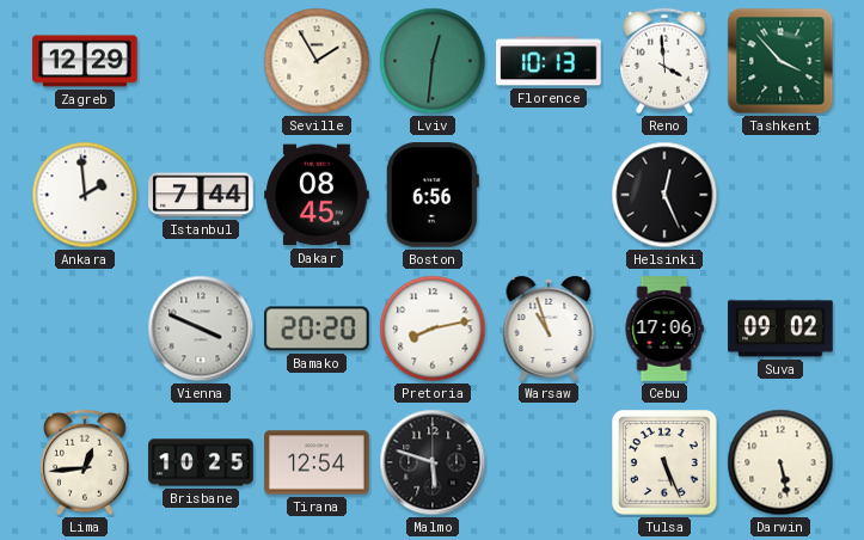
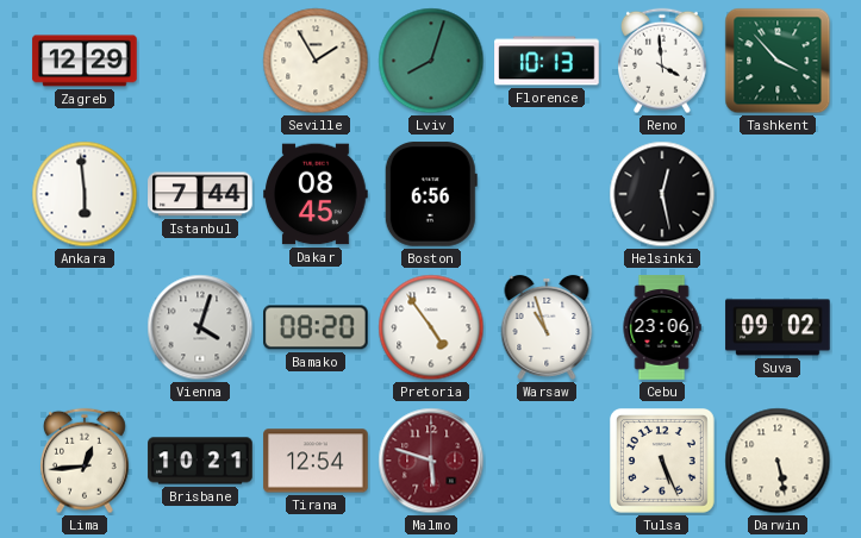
Lviv: 12:31 -> 8:03
Ankara: 1:59 -> 5:59
Helsinki: 12:26 -> 12:28
Vienna: 3:49 -> 4:03
Bamako: 20:20 -> 08:20
Pretoria: 8:13 -> 4:54
Cebu: 17:06 -> 23:06
Brisbane: 10:25 -> 10:21
Malmo dial: black -> burgundy
